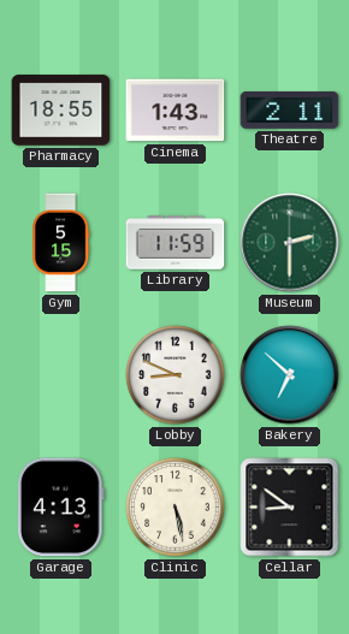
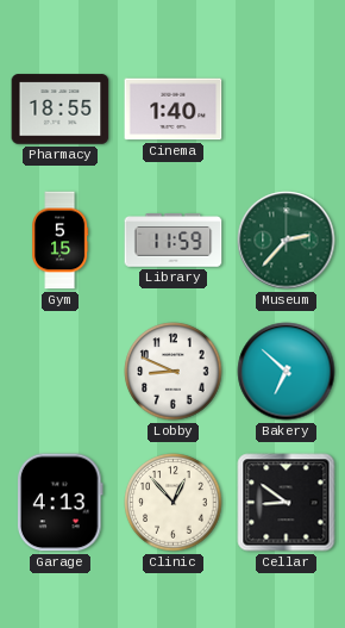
Cinema: 1:43 -> 1:40
Theatre: 2:11 -> none
Museum: 2:30 -> 2:37
Clinic: 5:28 -> 12:53
